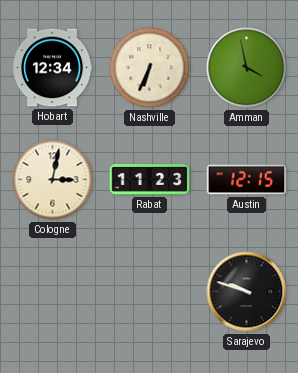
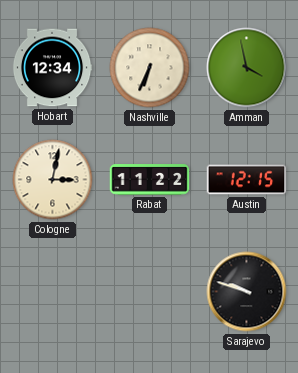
Rabat: 11:23 -> 11:22
